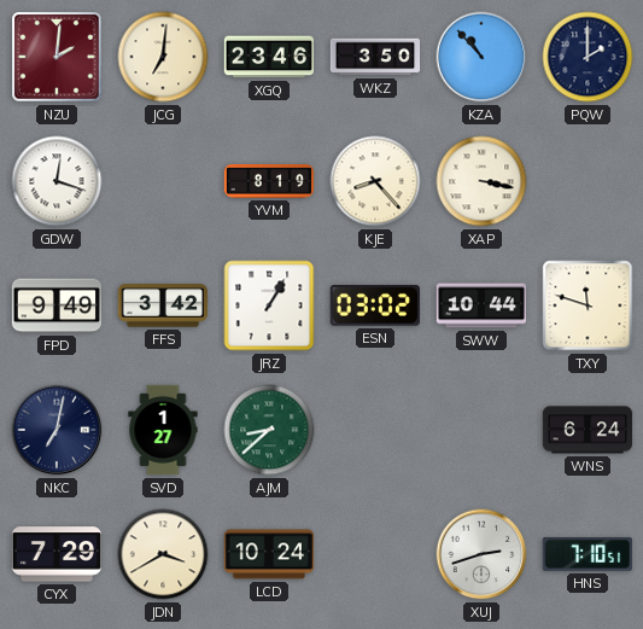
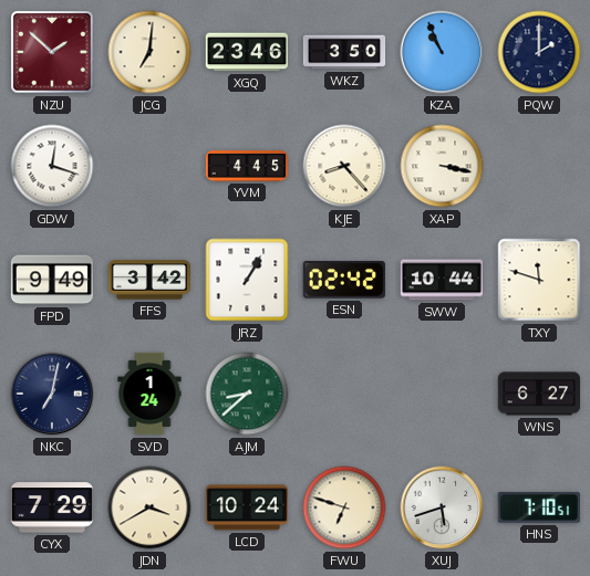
NZU: 2:01 -> 1:52
KZA: 10:53 -> 10:56
YVM: 8:19 -> 4:45
ESN: 03:02 -> 02:42
SVD: 1:27 -> 1:24
WNS: 6:24 -> 6:27
FWU: none -> 6:48
XUJ: 2:42 -> 5:42
